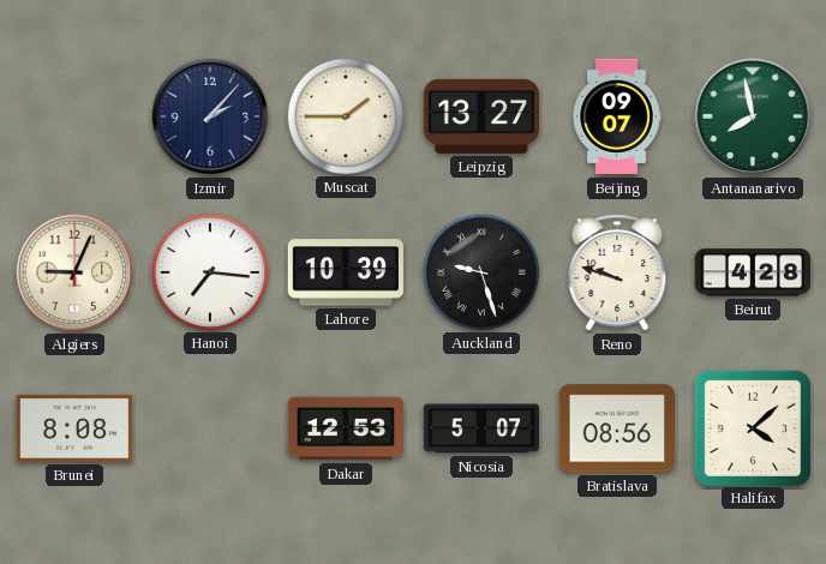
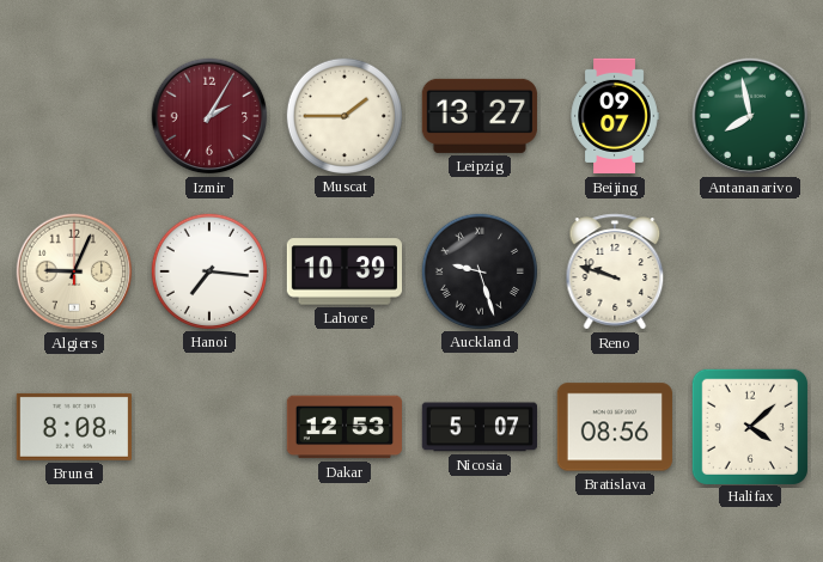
Izmir: 2:07 -> 2:05
Izmir dial: navy -> burgundy
Beirut: 4:28 -> none
